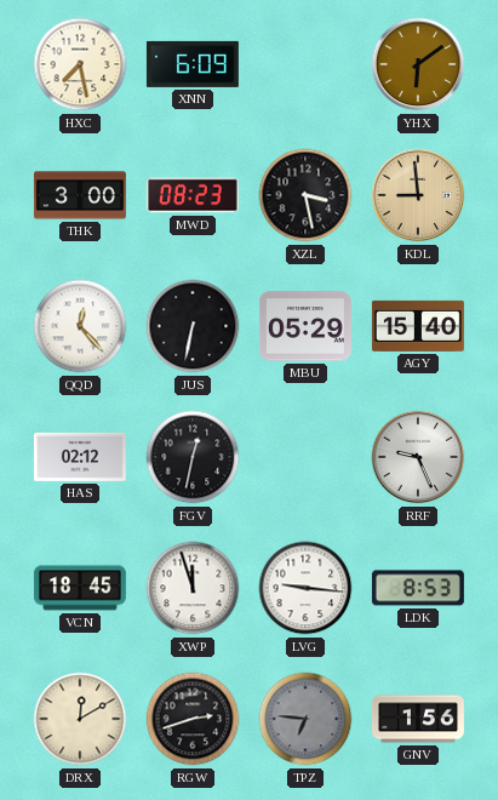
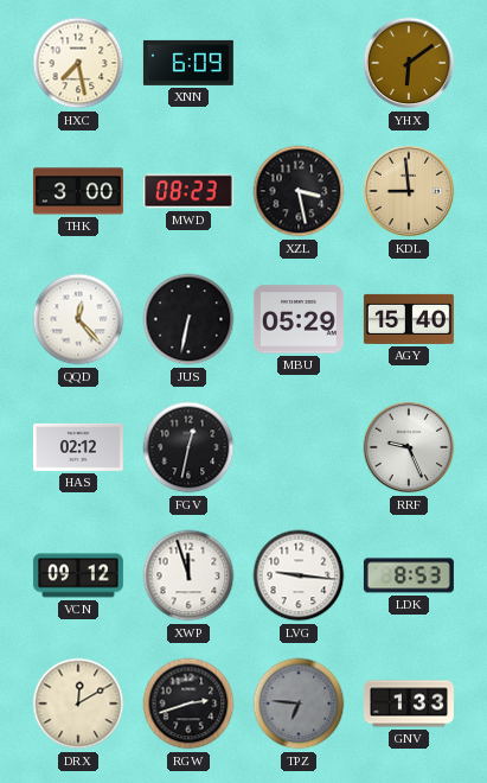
VCN: 18:45 -> 09:12
GNV: 1:56 -> 1:33
